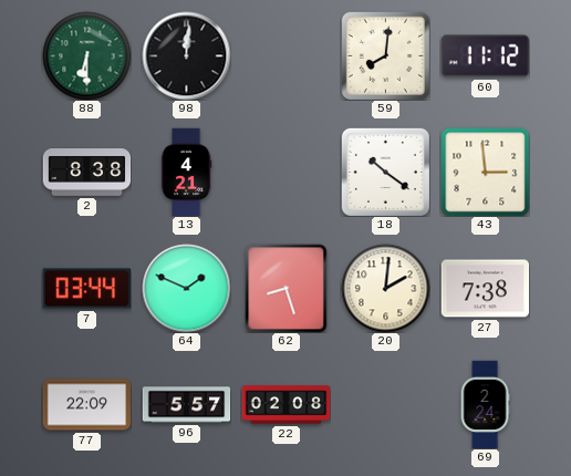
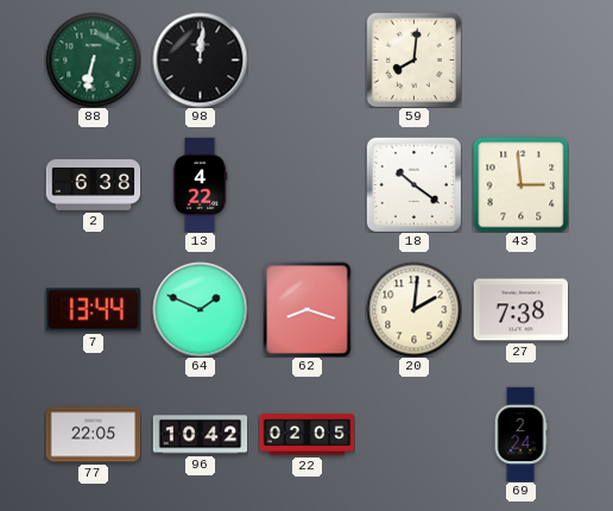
88: 6:30 -> 6:32
60: 11:12 -> none
2: 8:38 -> 6:38
13: 4:21 -> 4:22
7: 03:44 -> 13:44
62: 8:27 -> 8:18
77: 22:09 -> 22:05
96: 5:57 -> 10:42
22: 02:08 -> 02:05
